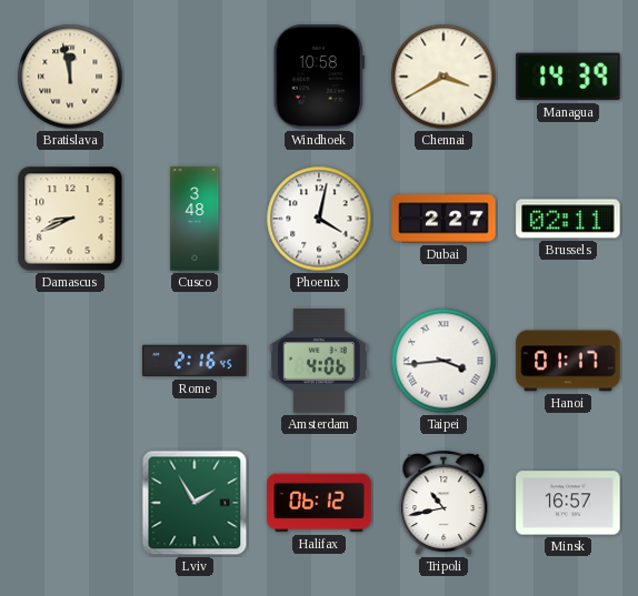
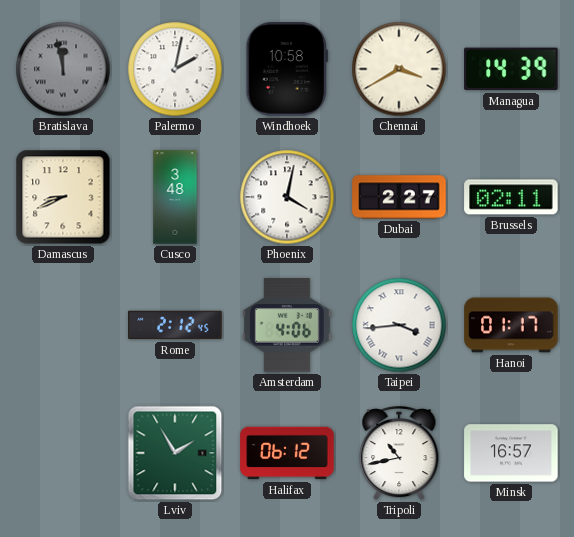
Bratislava dial: cream -> grey
Palermo: none -> 2:02
Rome: 2:16 -> 2:12
